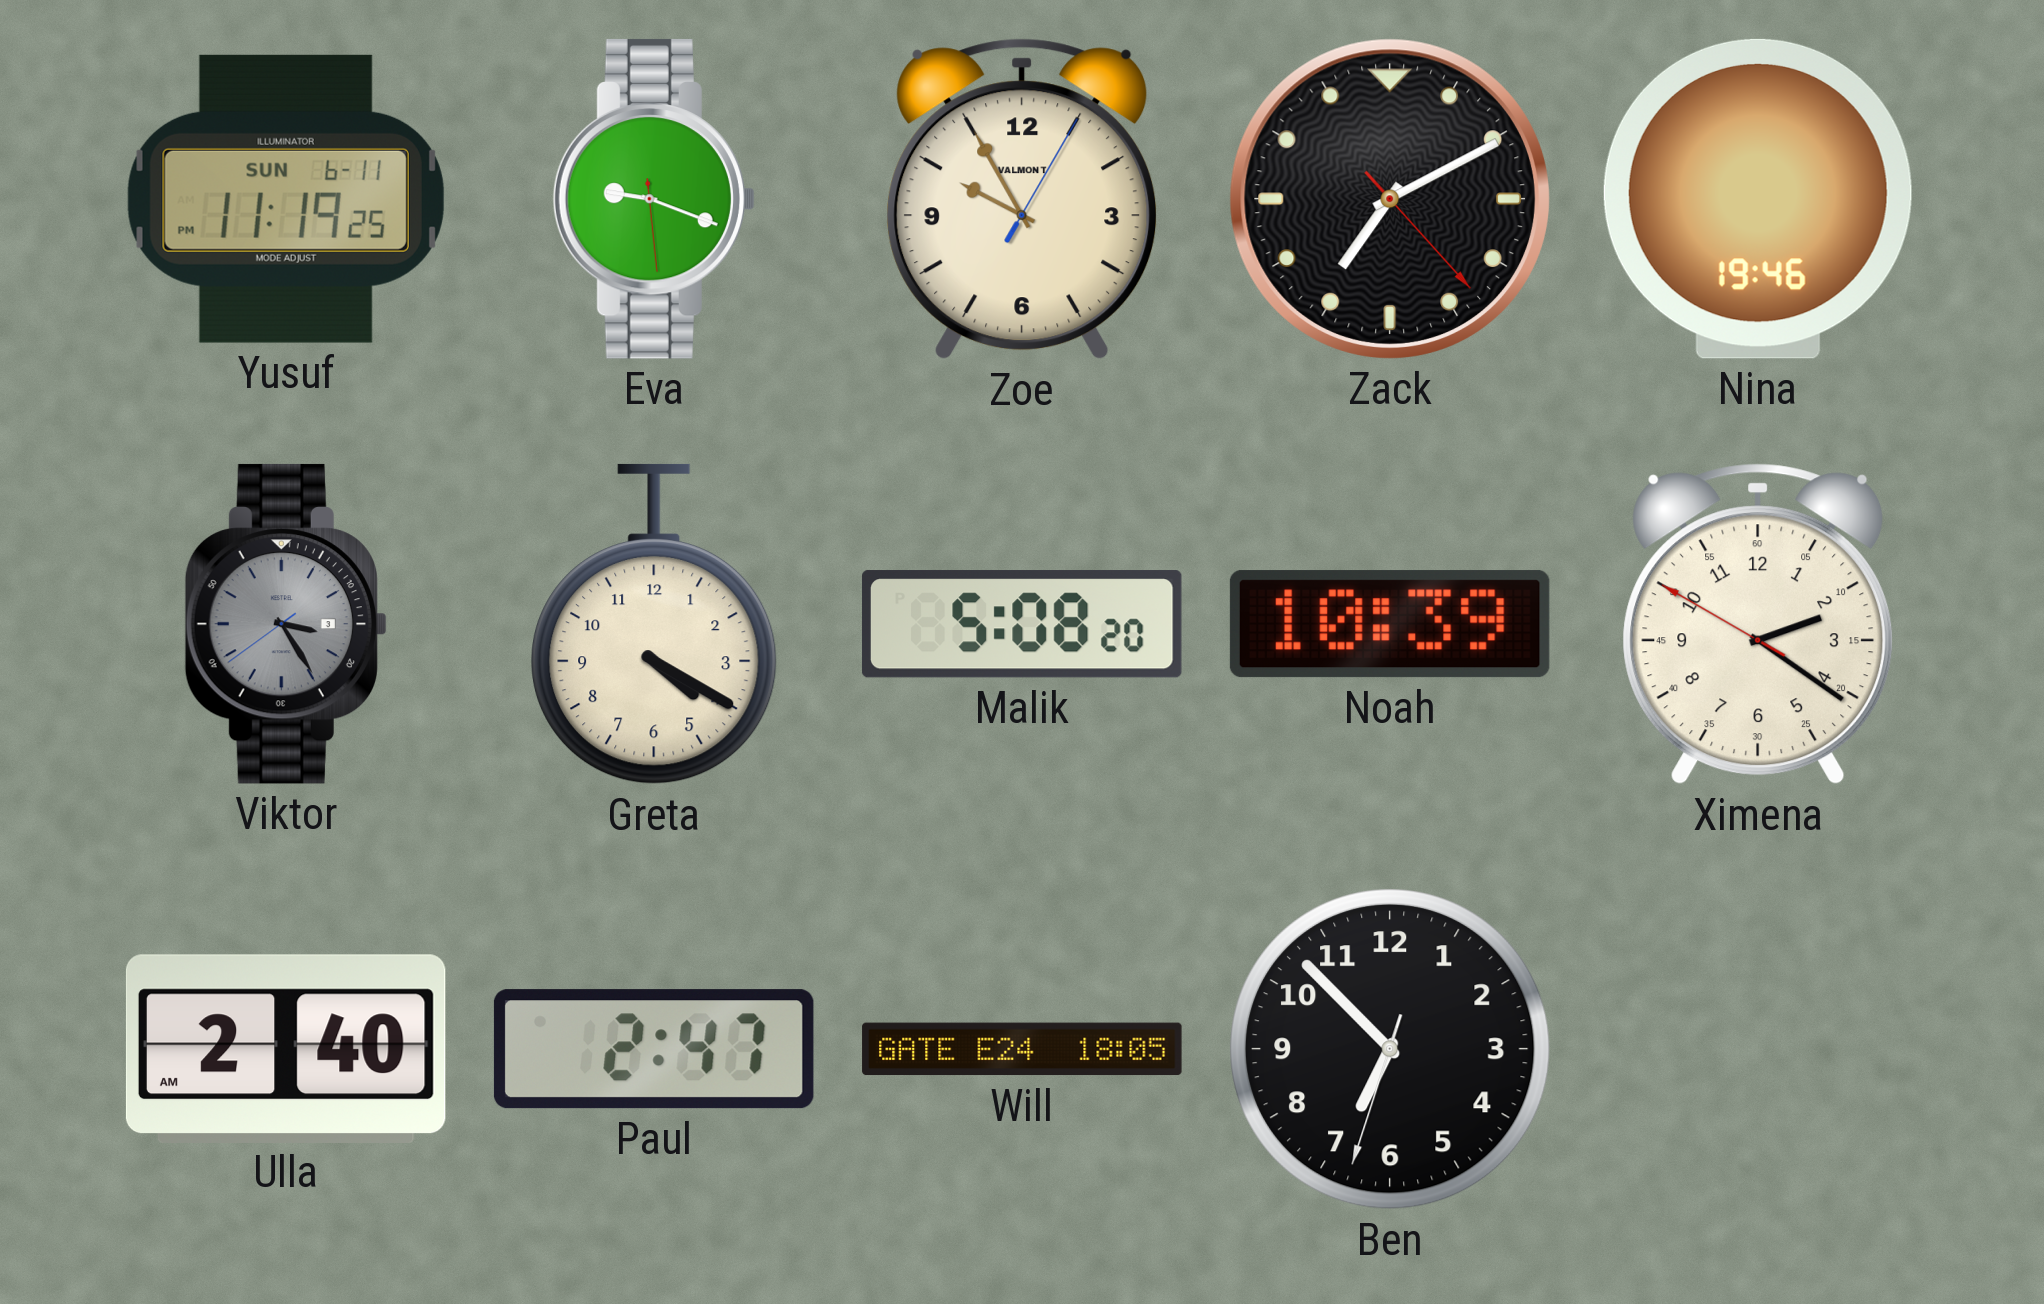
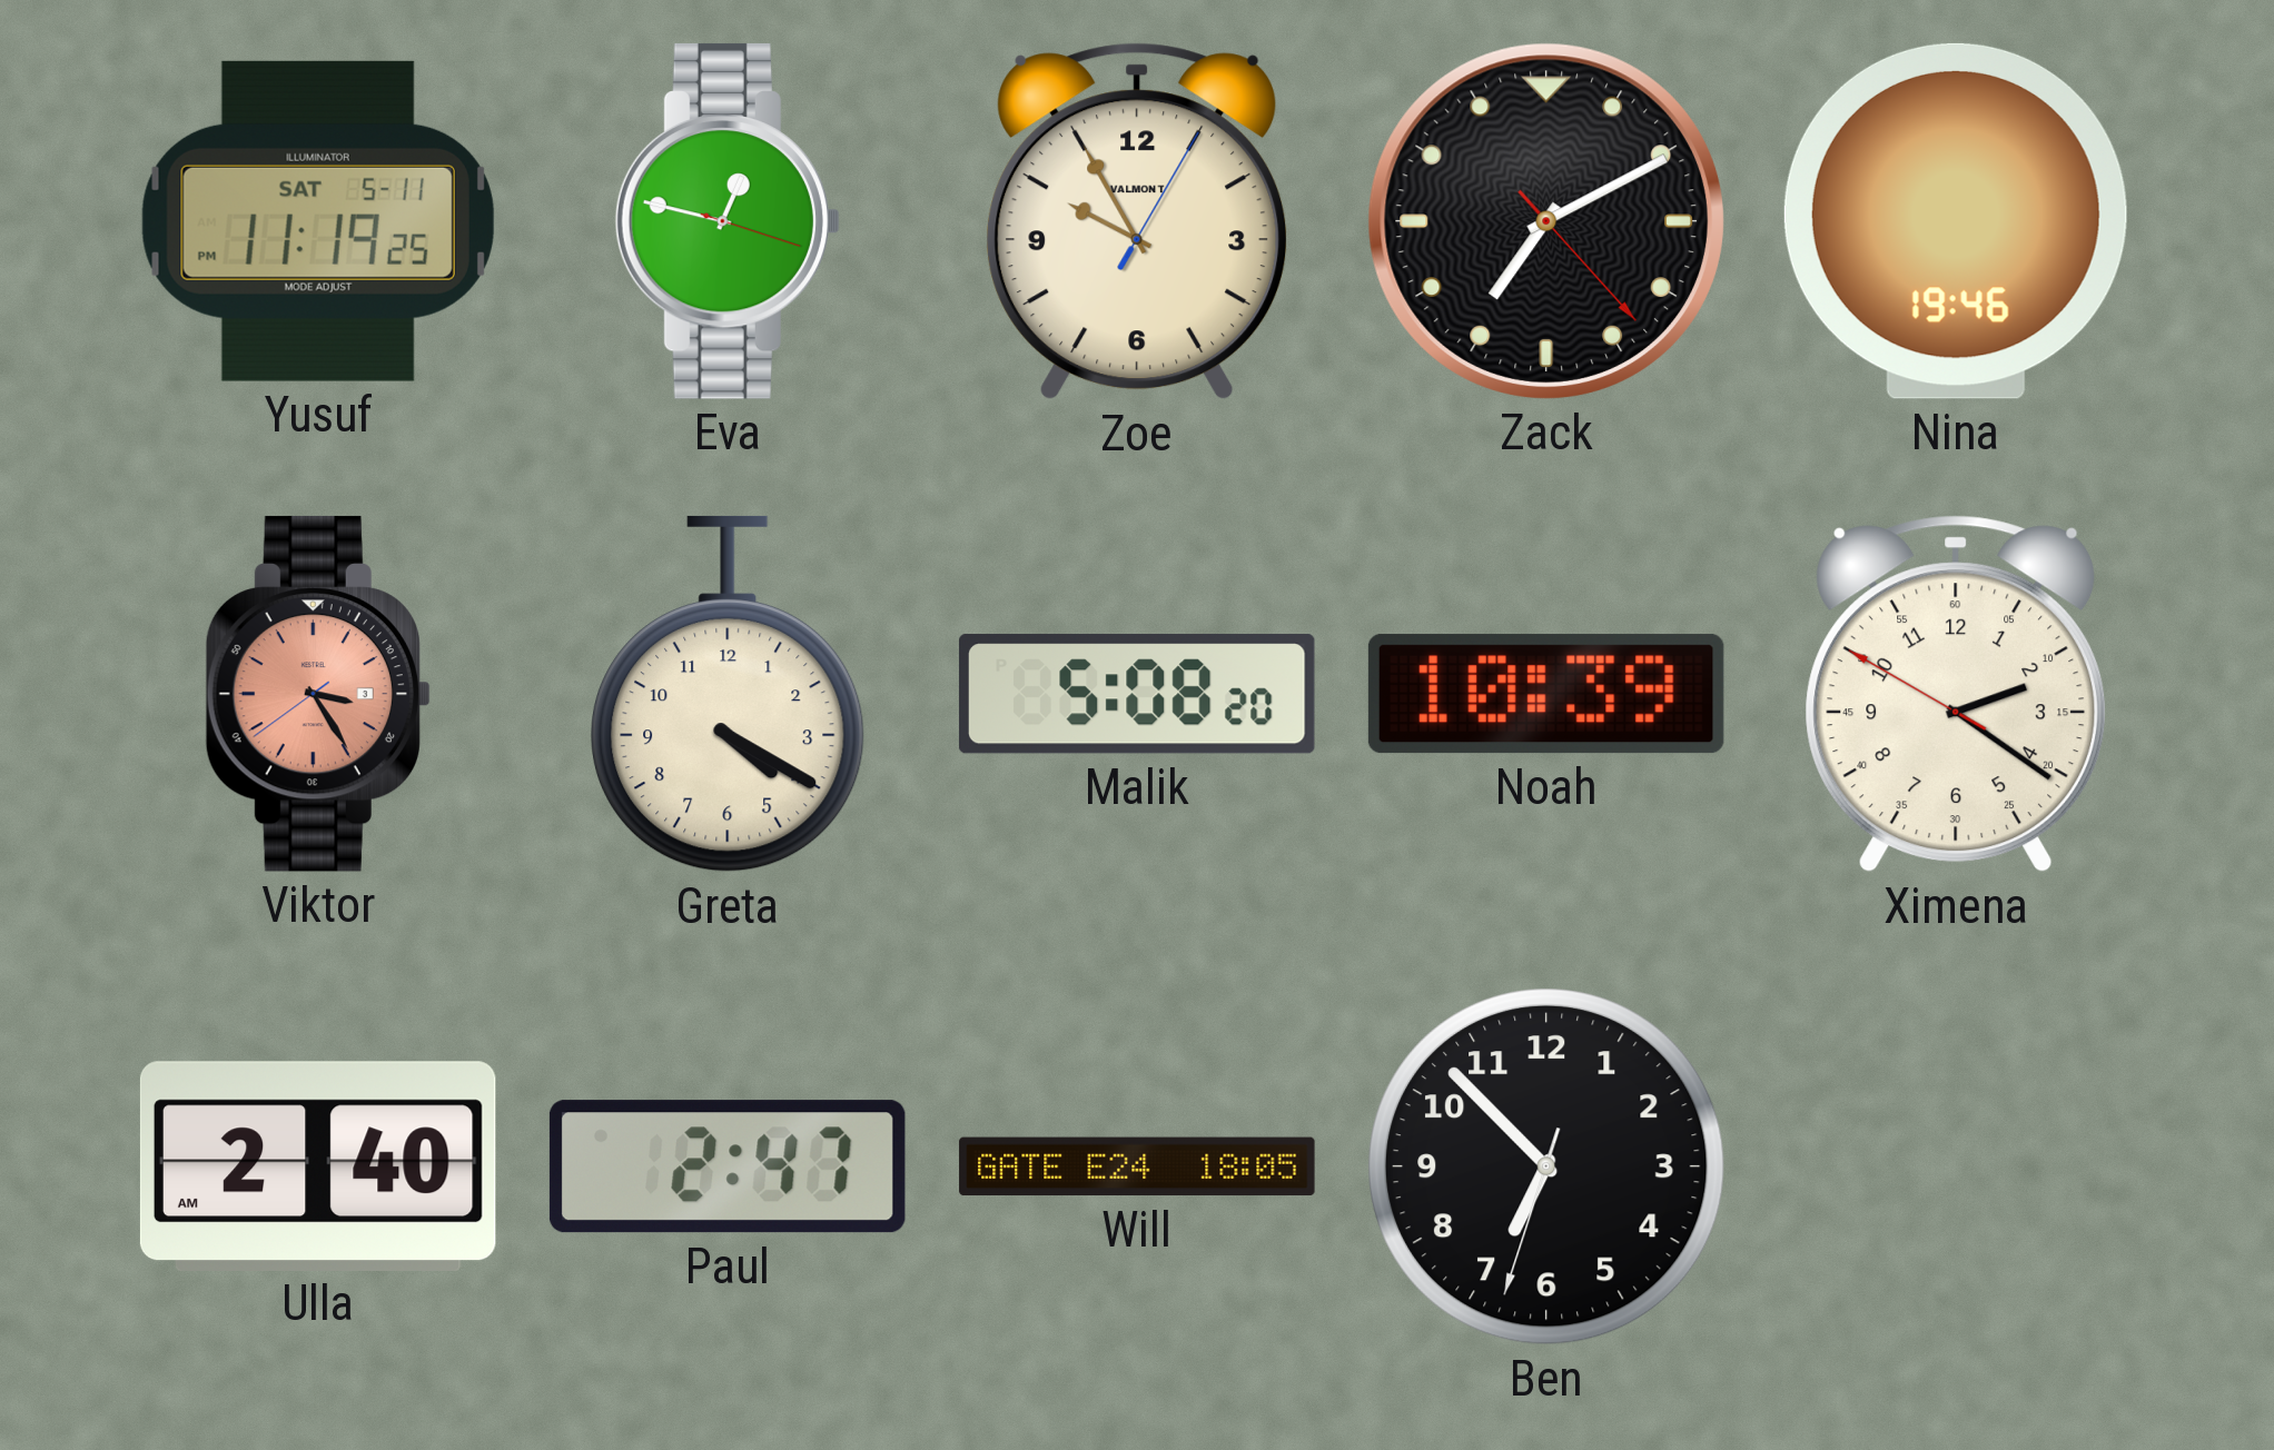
Yusuf date: SUN 6-11 -> SAT 5-11
Eva: 9:18 -> 12:47
Viktor dial: grey -> salmon
